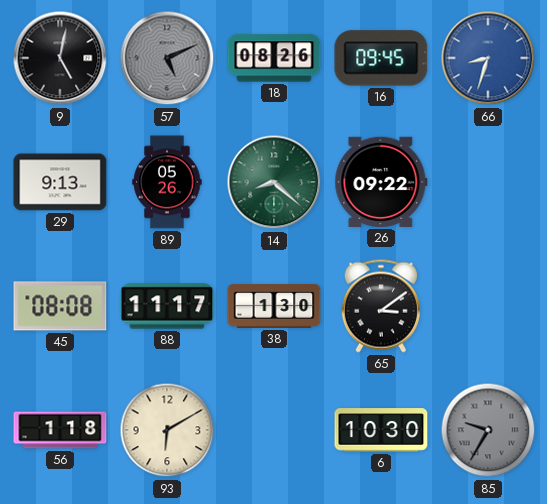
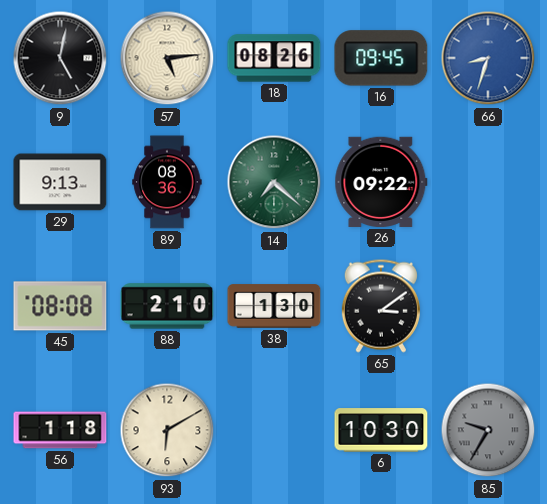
57: 5:11 -> 5:14
57 dial: grey -> cream
89: 05:26 -> 08:36
14: 8:22 -> 7:22
88: 11:17 -> 2:10
